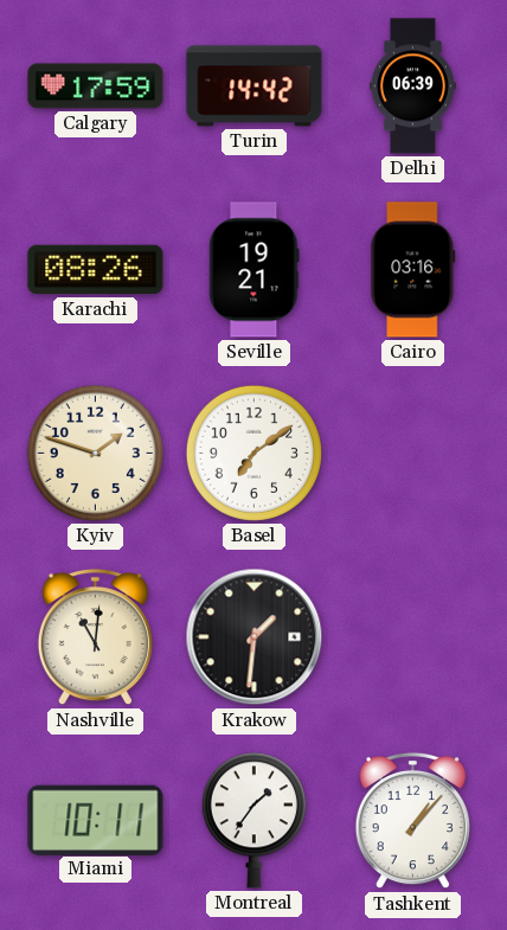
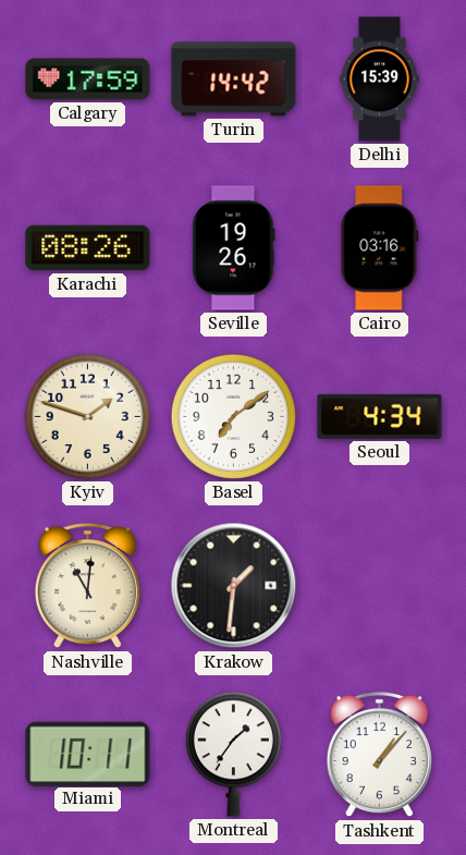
Delhi: 06:39 -> 15:39
Seville: 19:21 -> 19:26
Seoul: none -> 4:34
